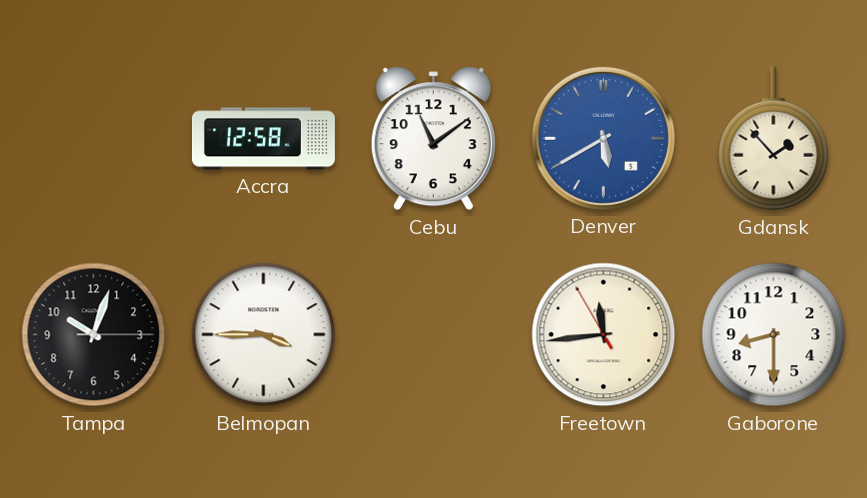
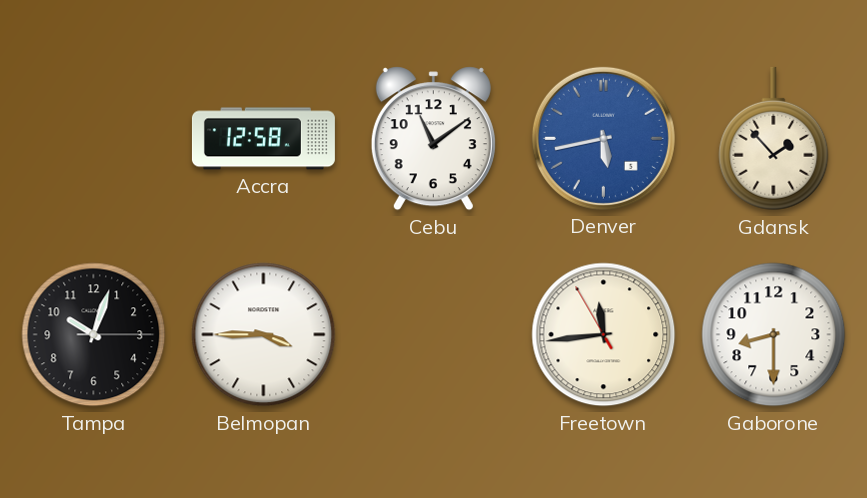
Denver: 5:40 -> 5:43
